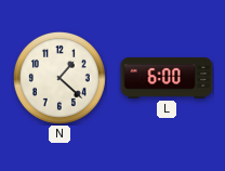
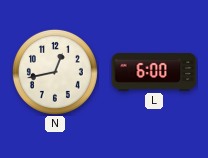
N: 1:22 -> 12:43
